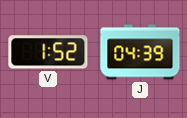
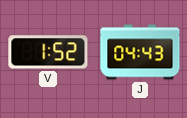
J: 04:39 -> 04:43
